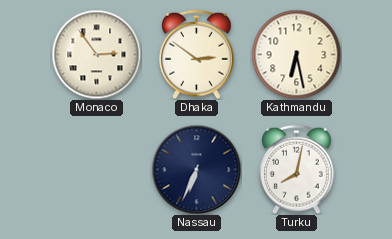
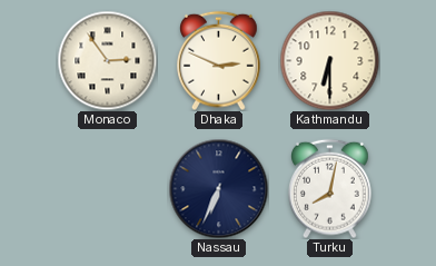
Dhaka: 2:51 -> 2:49
Kathmandu: 6:28 -> 6:30
